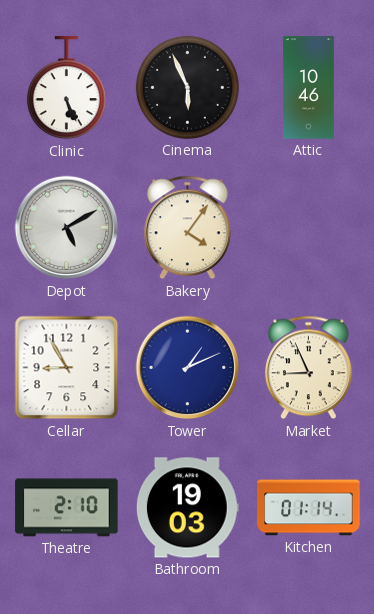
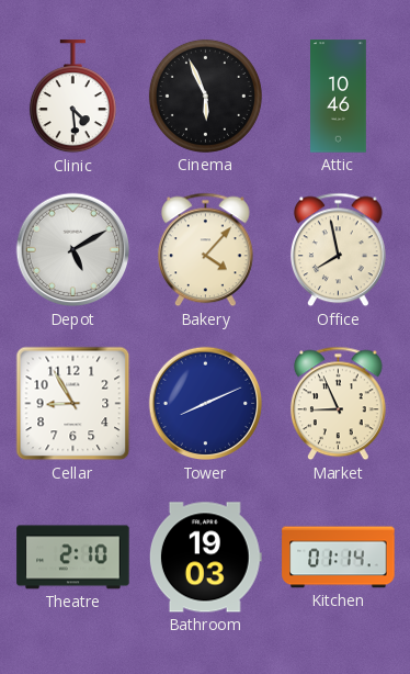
Clinic: 5:26 -> 4:29
Bakery: 4:06 -> 4:07
Office: none -> 7:58
Tower: 1:11 -> 8:11
